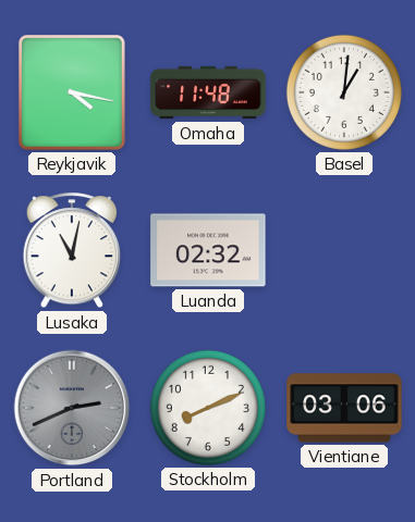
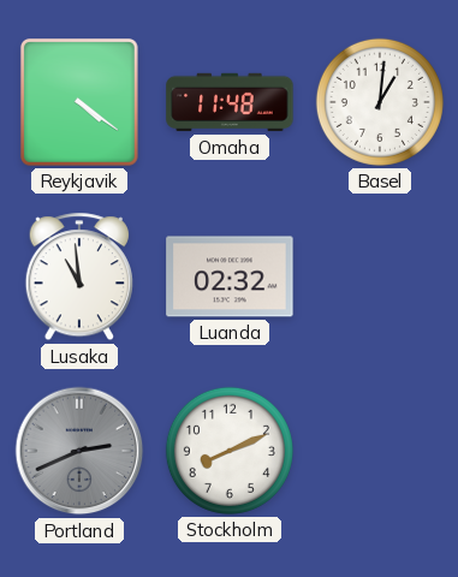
Reykjavik: 4:17 -> 4:21
Lusaka: 11:02 -> 10:59
Vientiane: 03:06 -> none
